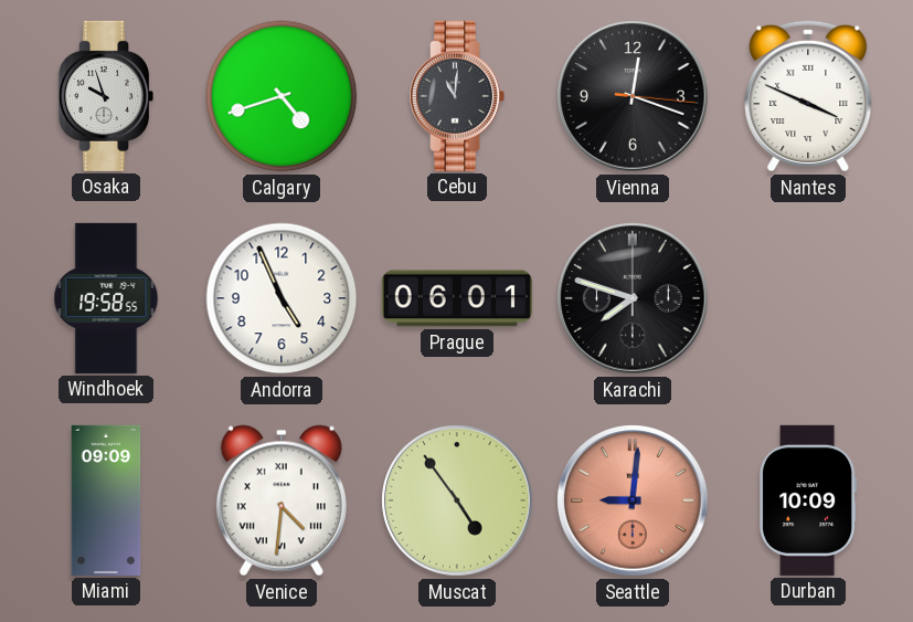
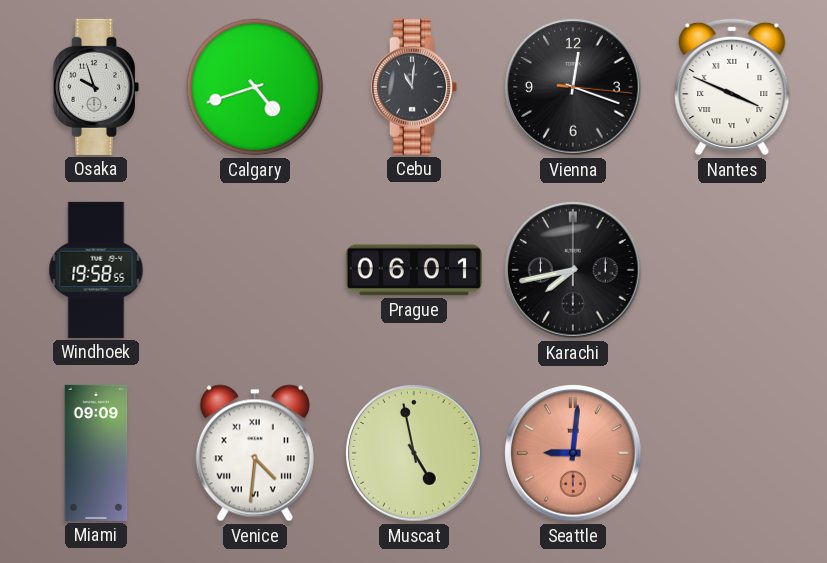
Andorra: 4:56 -> none
Karachi: 7:48 -> 7:43
Muscat: 4:54 -> 4:58
Durban: 10:09 -> none
